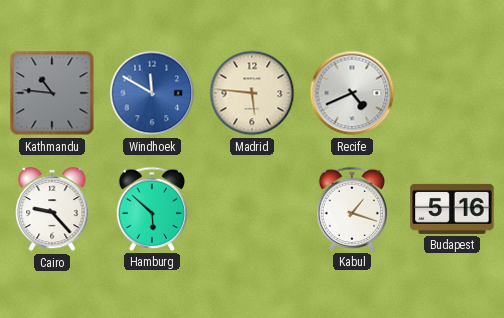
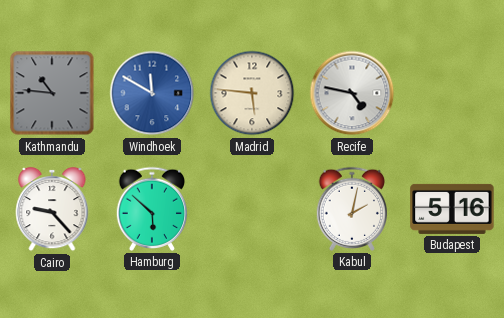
Recife: 4:41 -> 4:47
Kabul: 1:18 -> 2:02
